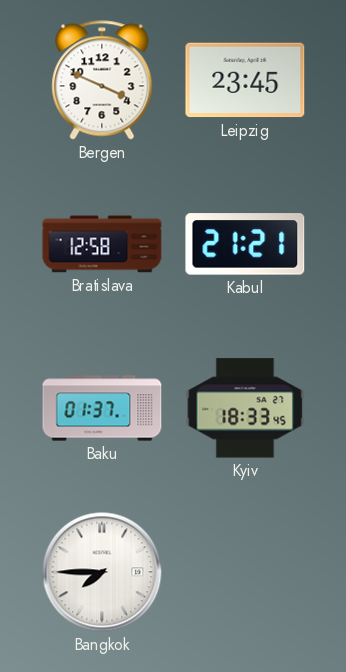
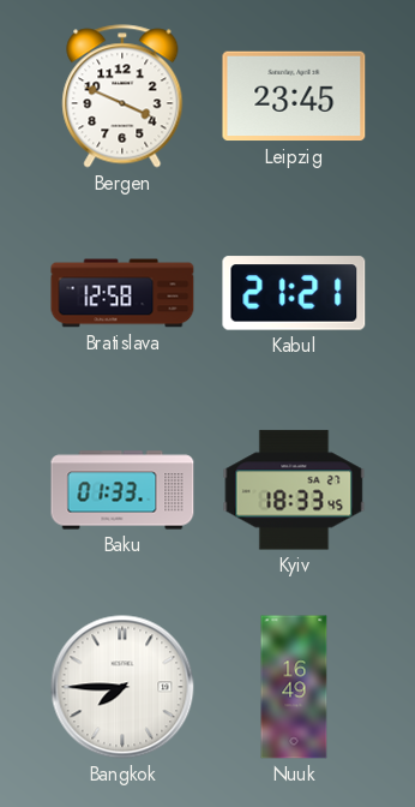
Baku: 01:37 -> 01:33
Nuuk: none -> 16:49
